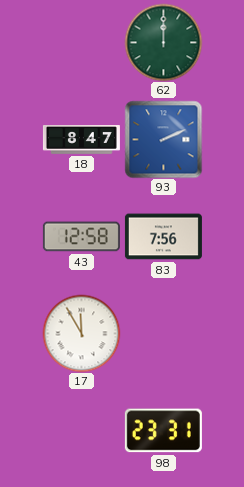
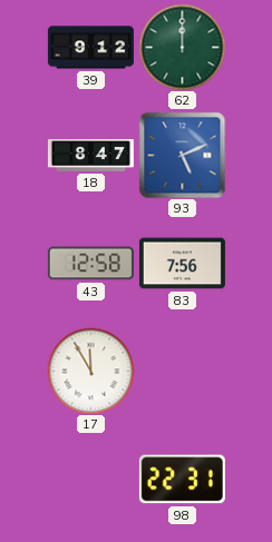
39: none -> 9:12
93: 2:11 -> 5:11
98: 23:31 -> 22:31
